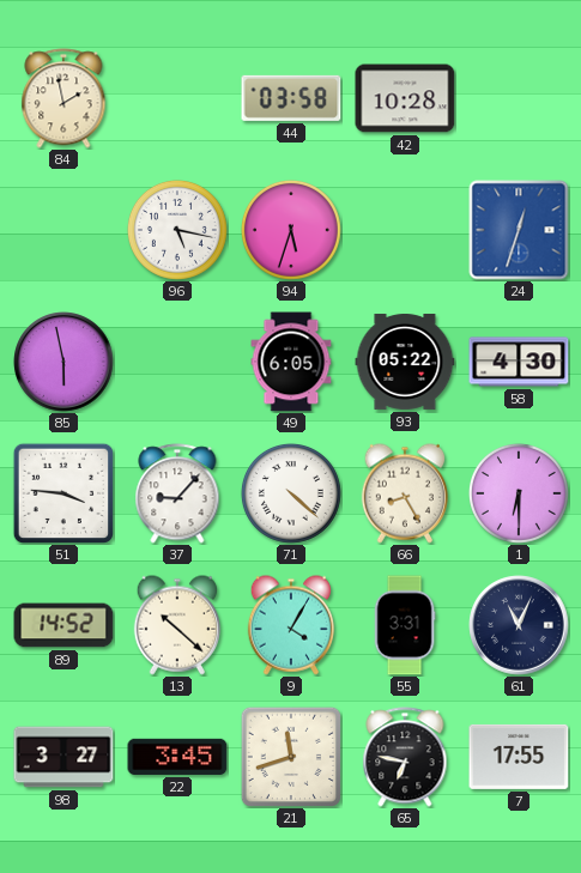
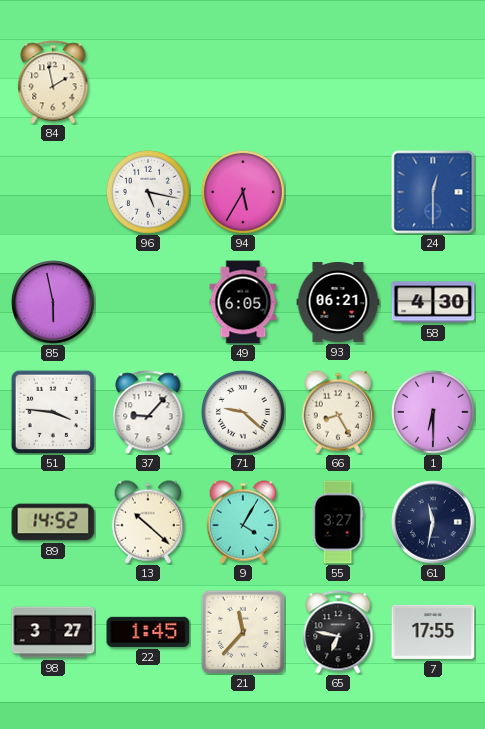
44: 03:58 -> none
42: 10:28 -> none
94: 5:33 -> 5:35
24: 12:33 -> 12:30
93: 05:22 -> 06:21
71: 4:22 -> 9:22
55: 3:31 -> 3:27
61: 11:04 -> 11:32
22: 3:45 -> 1:45
21: 11:42 -> 11:37
